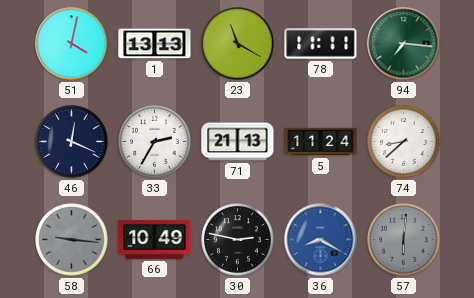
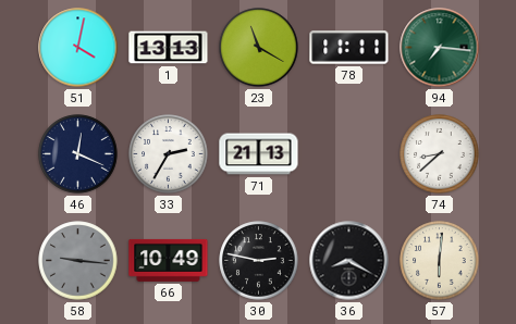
5: 11:24 -> none
36 dial: blue -> black
57 dial: grey -> cream
